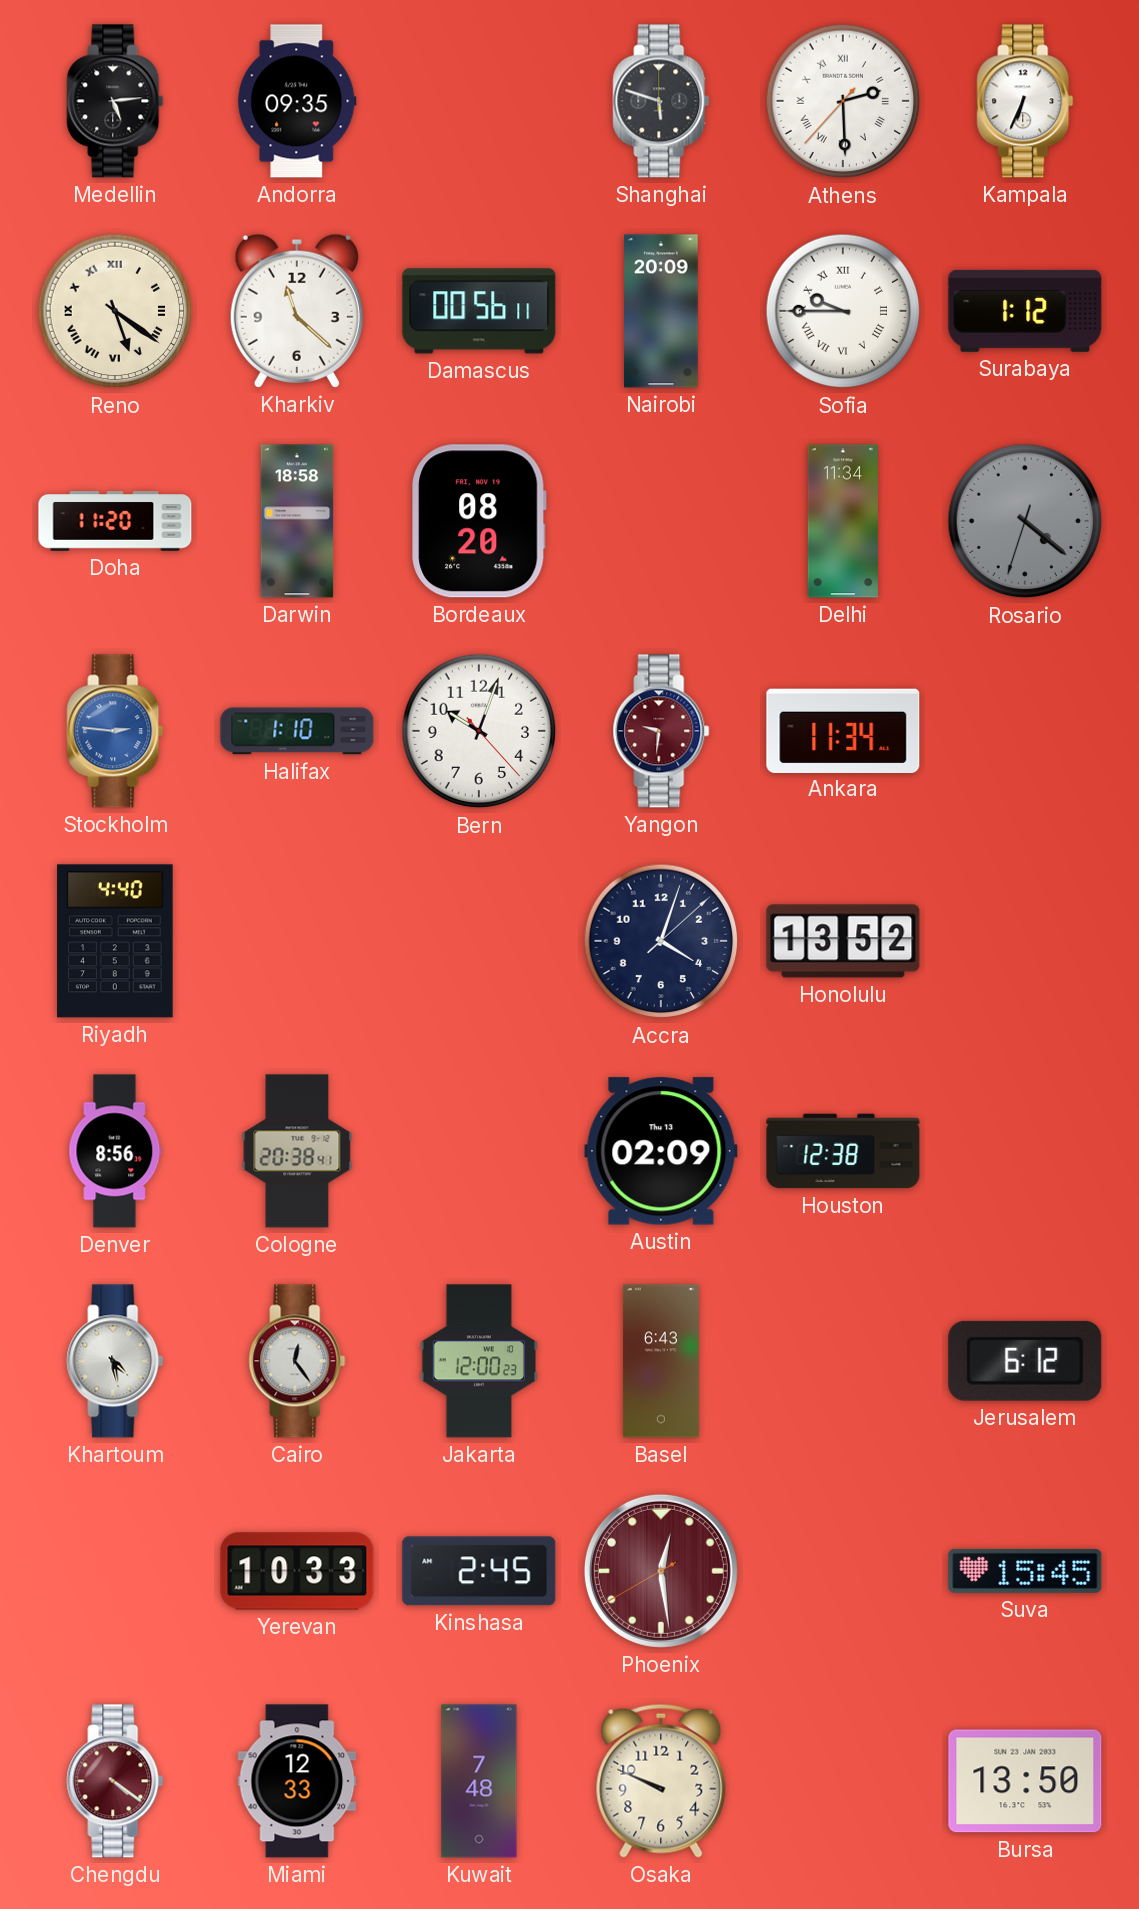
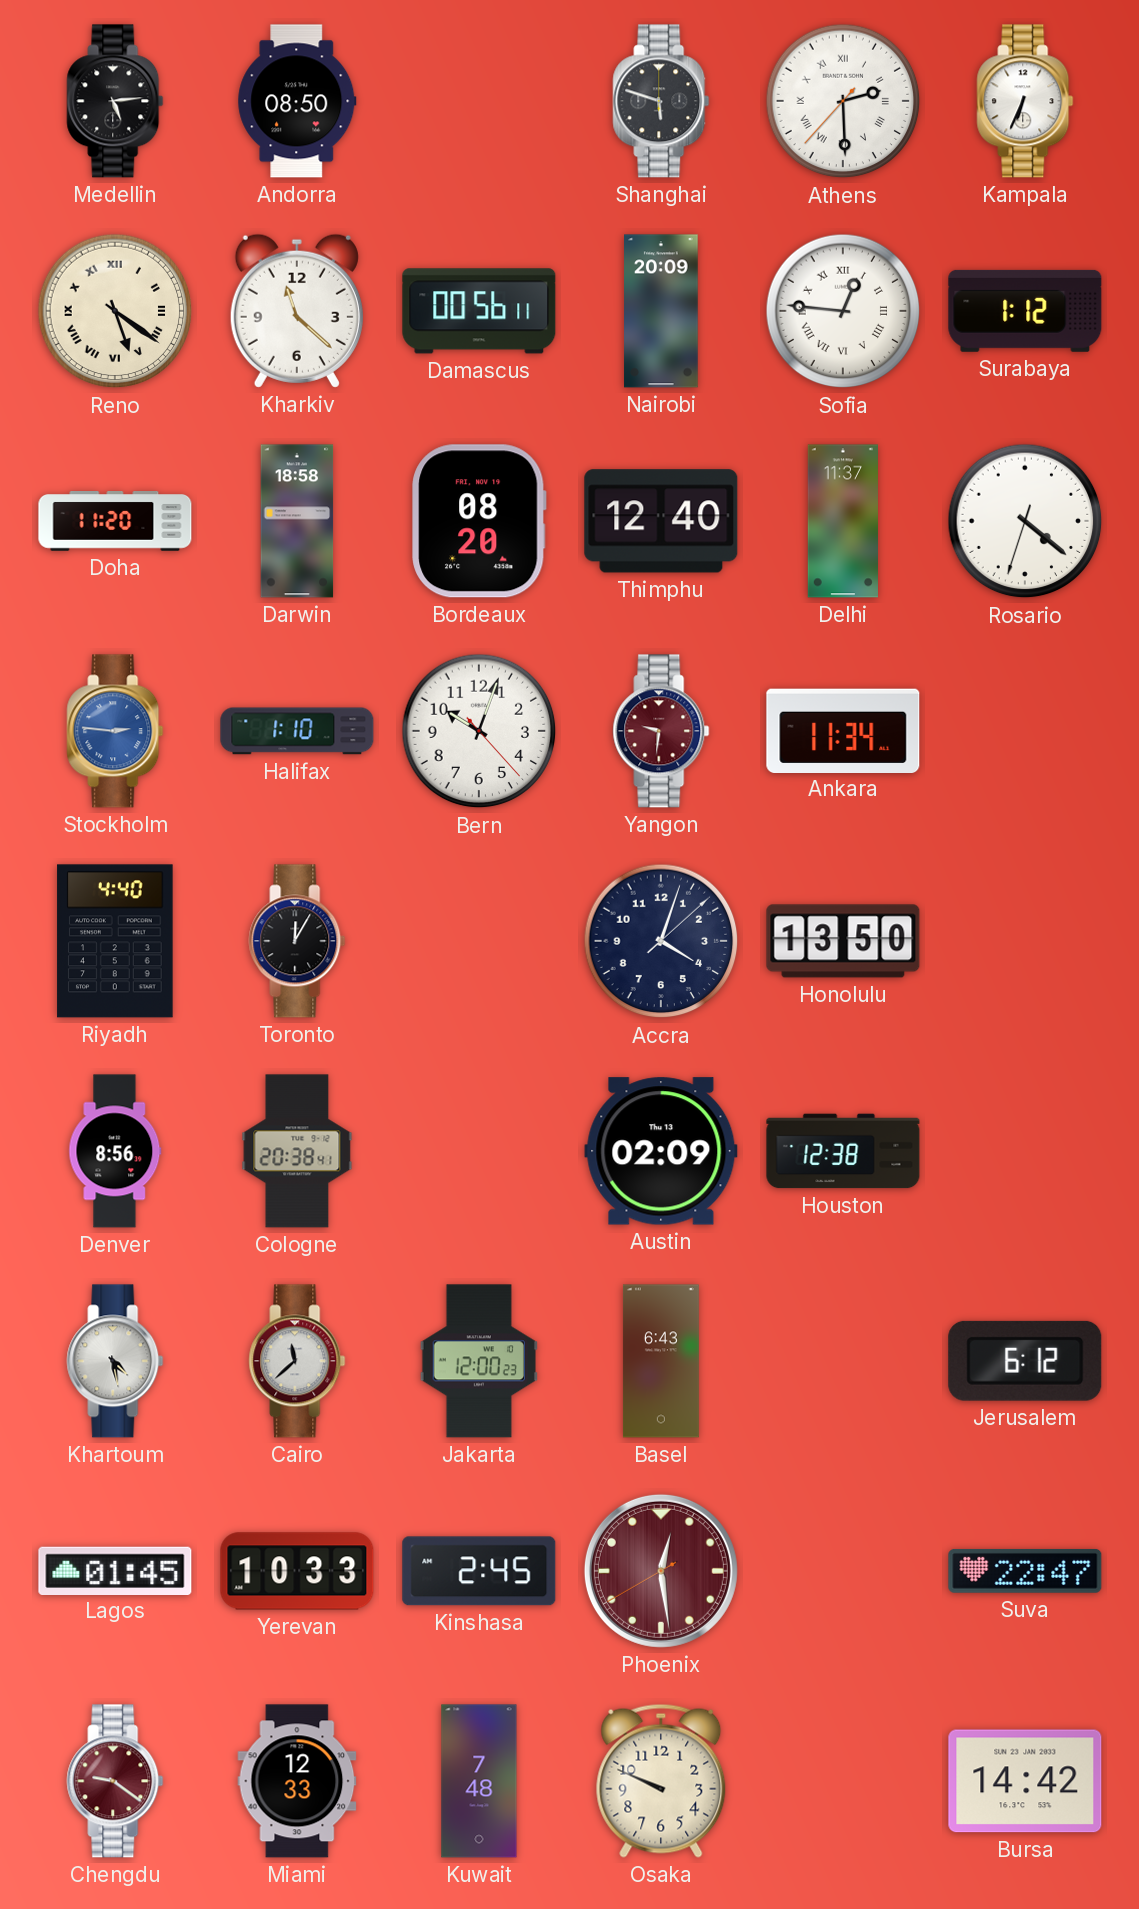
Andorra: 09:35 -> 08:50
Sofia: 9:45 -> 12:46
Thimphu: none -> 12:40
Delhi: 11:34 -> 11:37
Rosario dial: grey -> white
Toronto: none -> 12:05
Honolulu: 13:52 -> 13:50
Cairo: 12:24 -> 11:38
Lagos: none -> 01:45
Suva: 15:45 -> 22:47
Chengdu: 4:21 -> 9:21
Bursa: 13:50 -> 14:42
